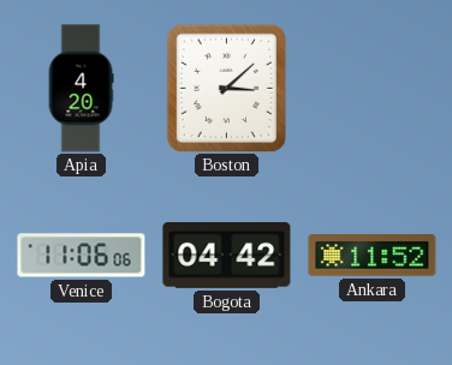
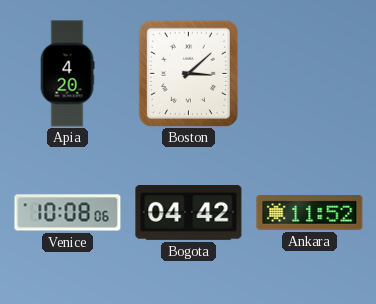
Venice: 11:06 -> 10:08
